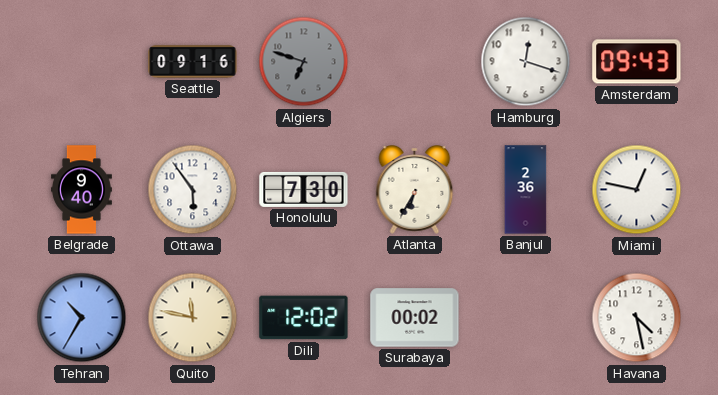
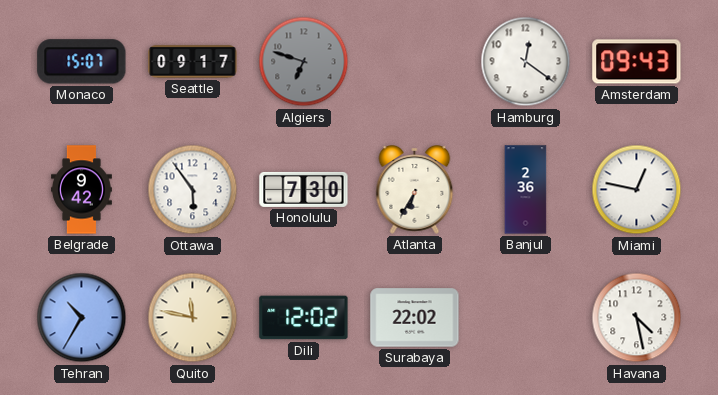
Monaco: none -> 15:07
Seattle: 09:16 -> 09:17
Hamburg: 12:18 -> 12:21
Belgrade: 9:40 -> 9:42
Surabaya: 00:02 -> 22:02
